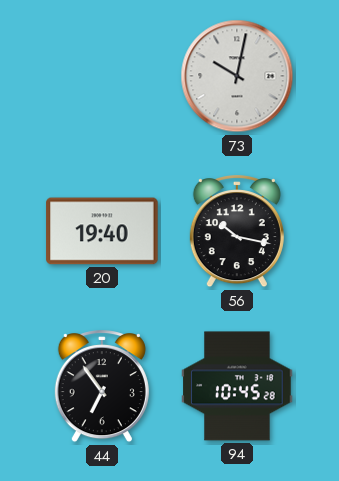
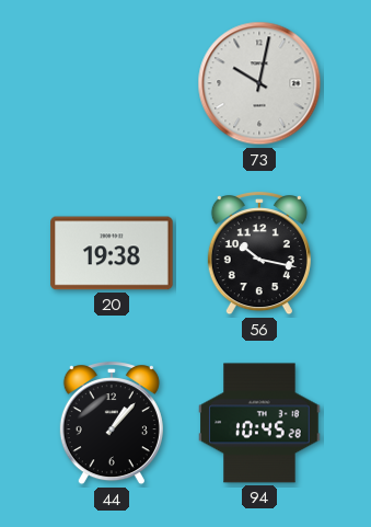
20: 19:40 -> 19:38
44: 6:54 -> 1:07
